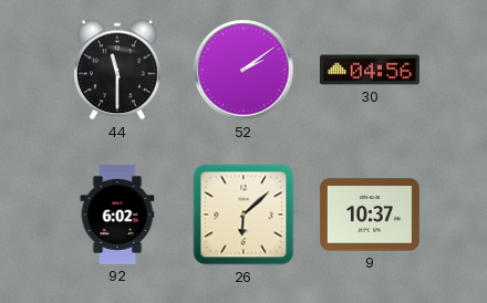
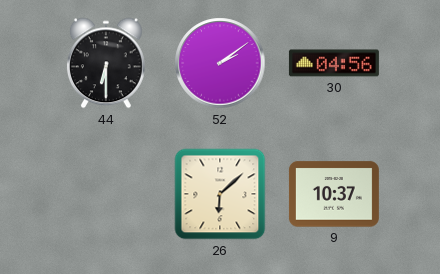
44: 11:30 -> 6:30
92: 6:02 -> none
